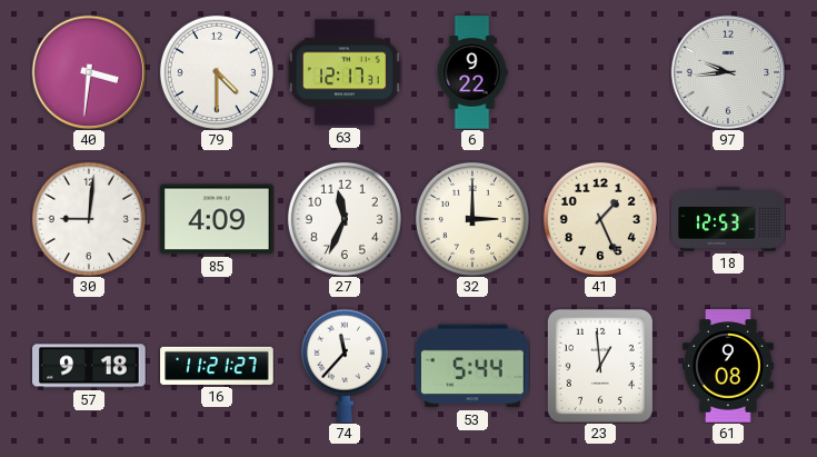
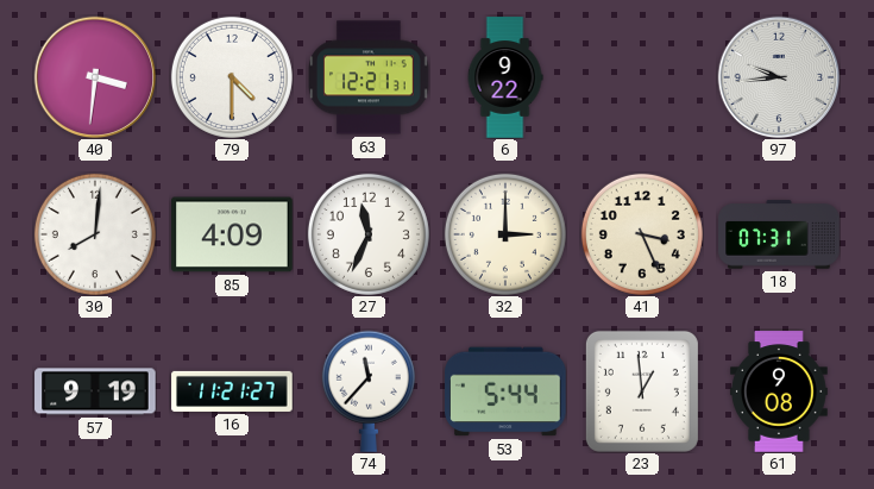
63: 12:17 -> 12:21
30: 9:01 -> 8:01
41: 1:26 -> 3:26
18: 12:53 -> 07:31
57: 9:18 -> 9:19
